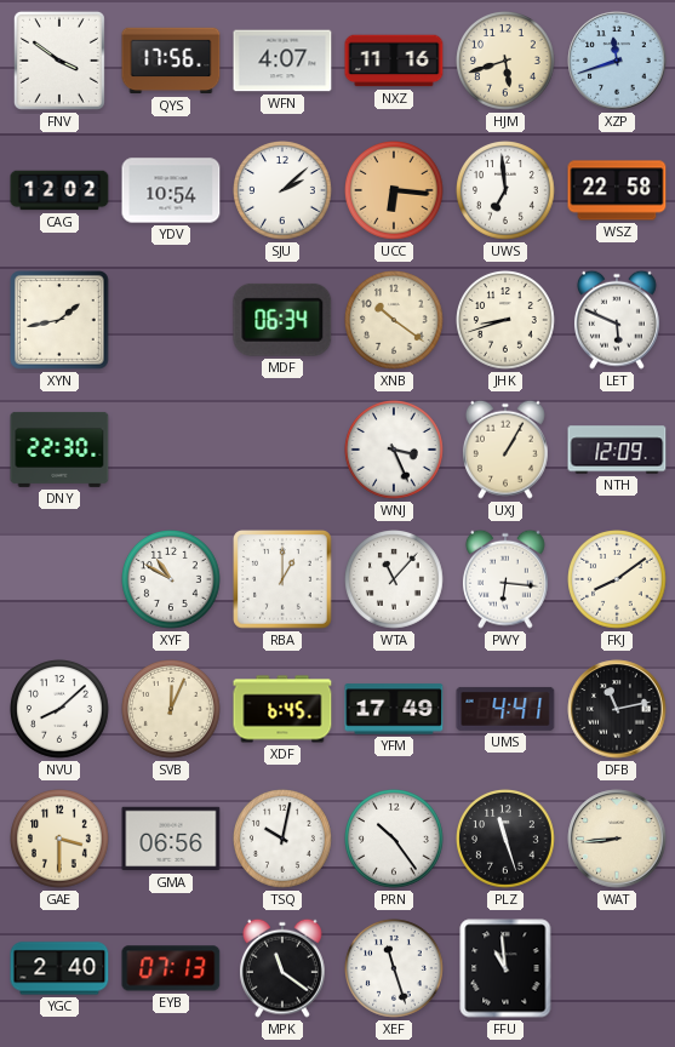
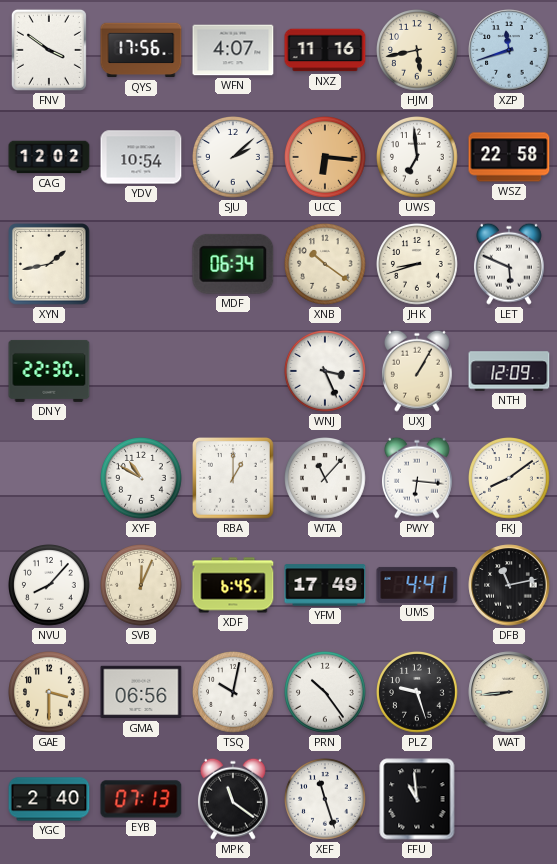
HJM: 5:42 -> 5:43
NVU: 8:08 -> 8:07
PLZ: 11:27 -> 9:27
